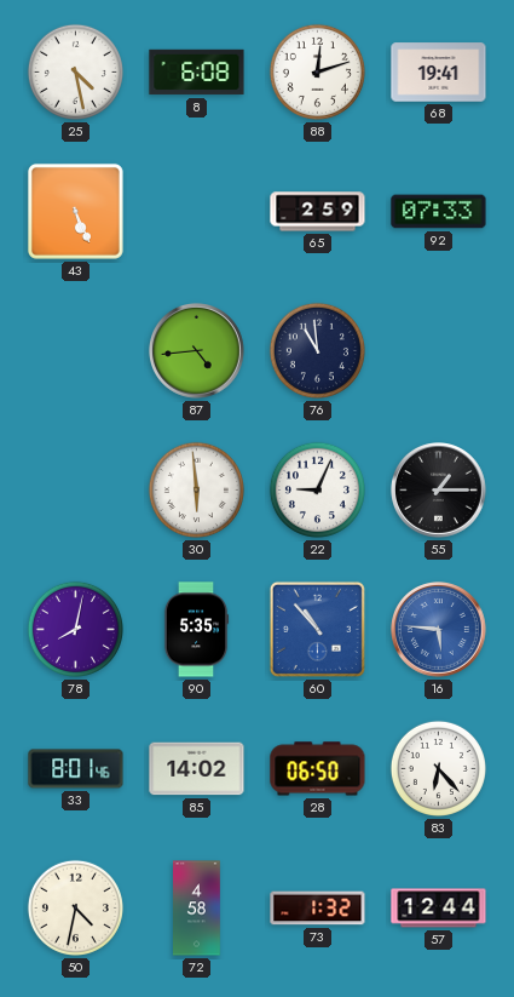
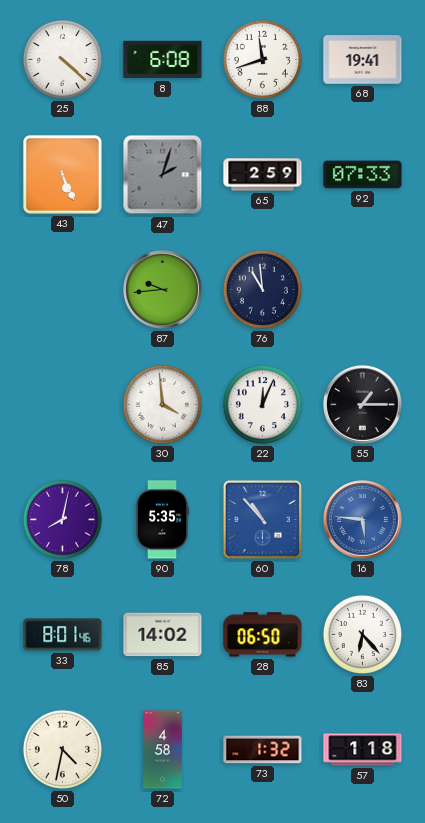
25: 4:28 -> 4:22
88: 12:12 -> 11:42
47: none -> 2:03
87: 4:44 -> 9:44
30: 5:59 -> 3:59
22: 9:04 -> 12:04
57: 12:44 -> 1:18
